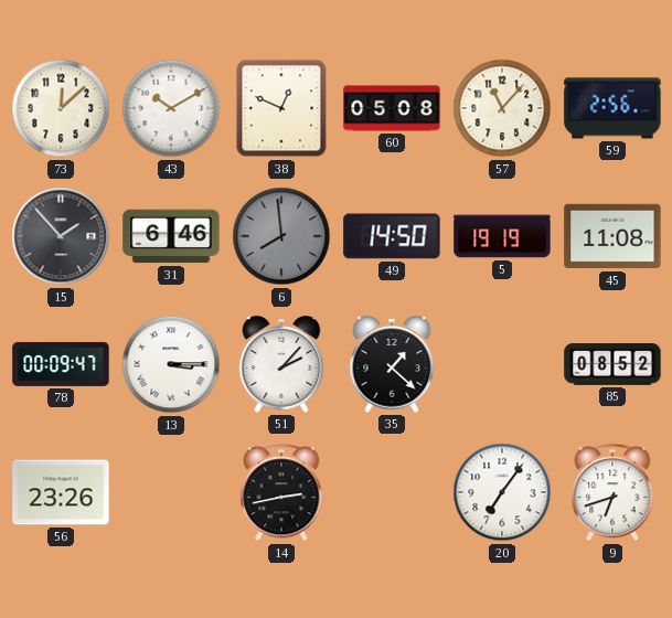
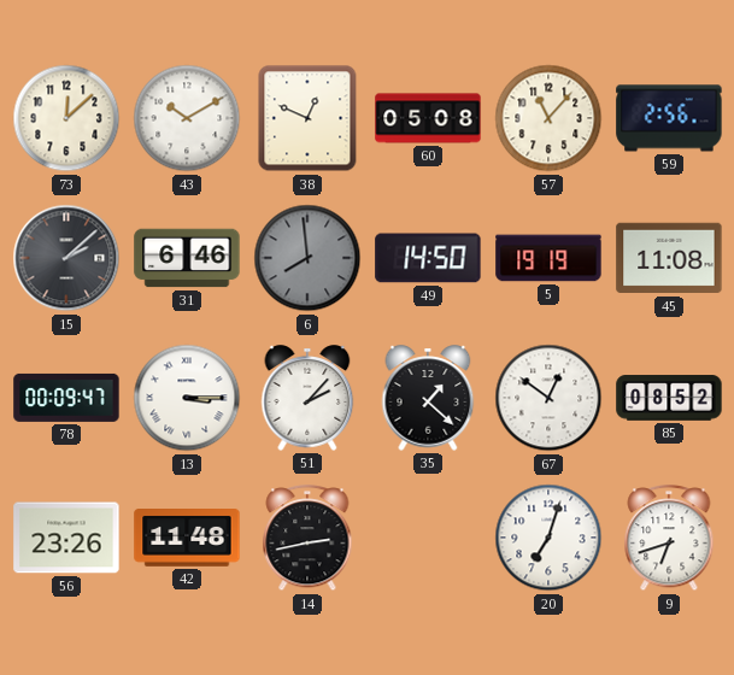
15: 1:53 -> 2:08
67: none -> 12:51
42: none -> 11:48
20: 7:06 -> 7:03
